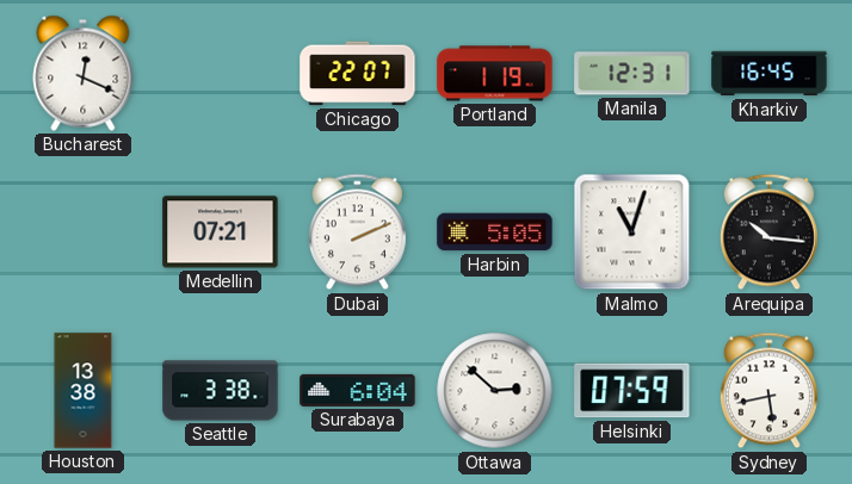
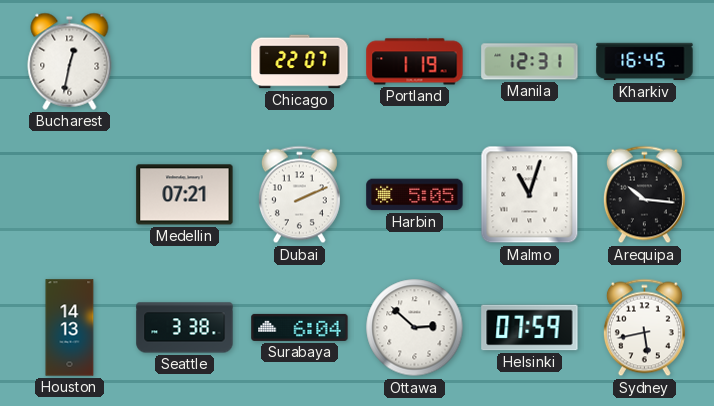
Bucharest: 12:19 -> 12:32
Houston: 13:38 -> 14:13
